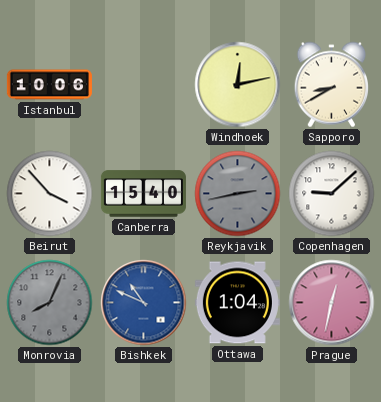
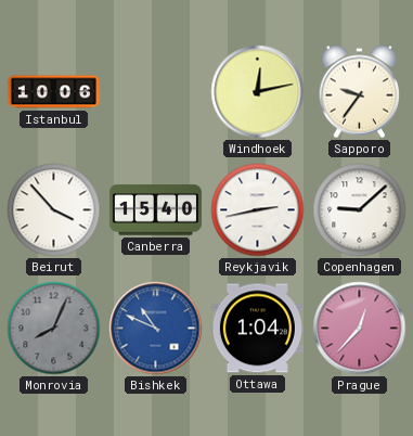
Sapporo: 8:40 -> 9:36
Reykjavik dial: grey -> white
Prague: 12:32 -> 12:37
